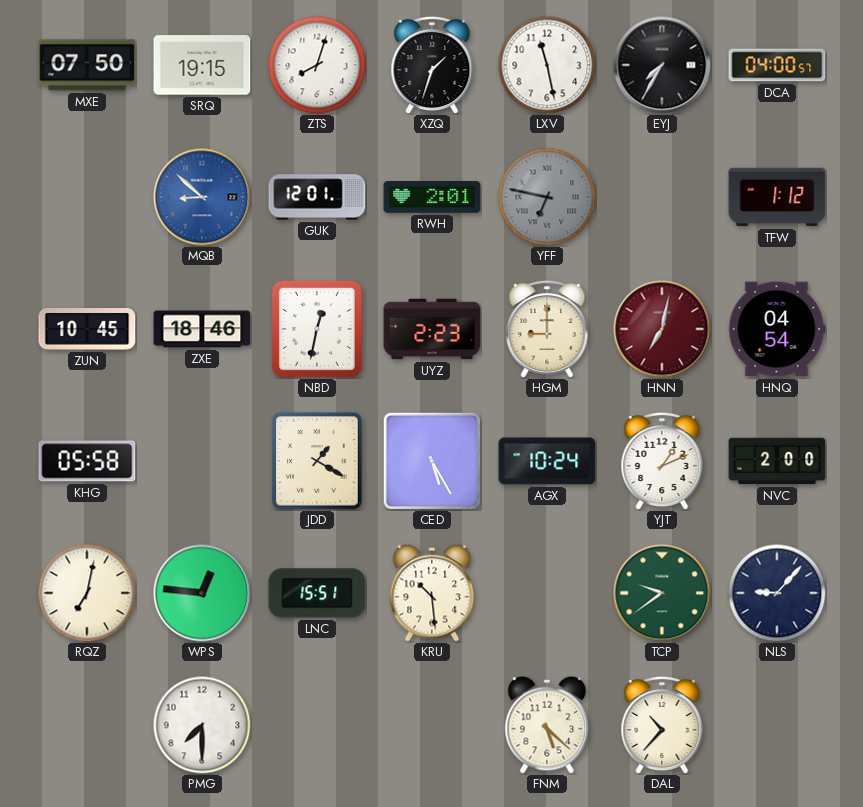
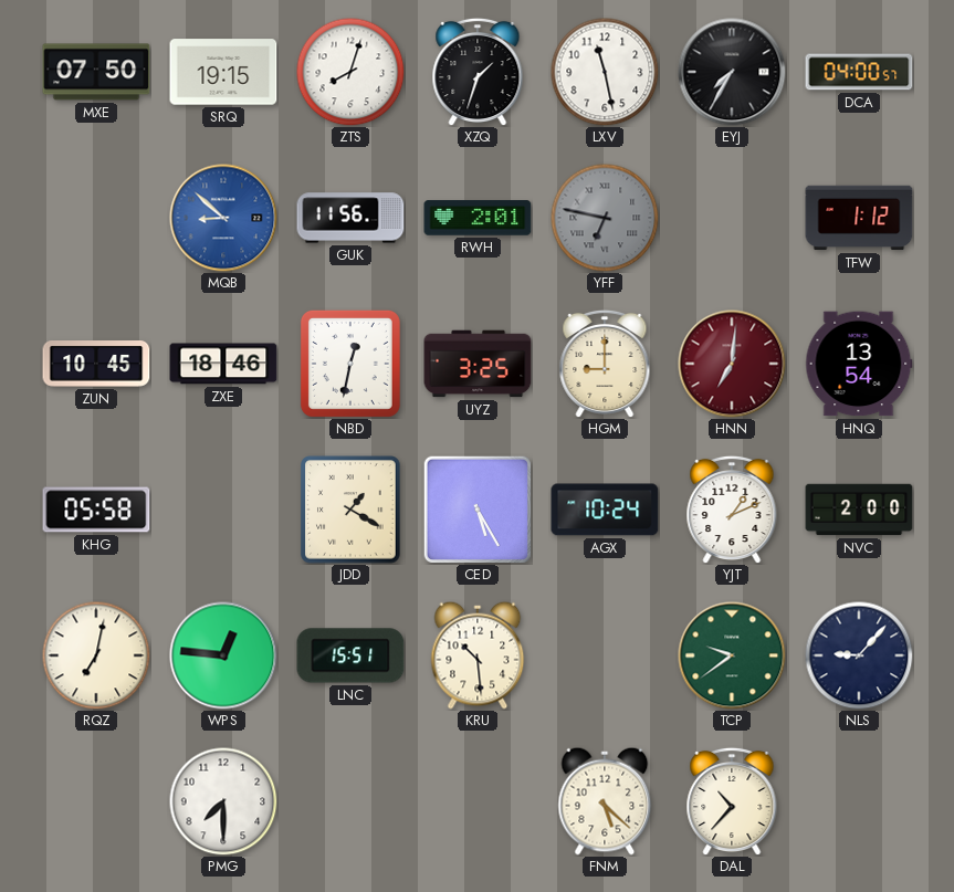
GUK: 12:01 -> 11:56
UYZ: 2:23 -> 3:25
HNN: 7:02 -> 7:01
HNQ: 04:54 -> 13:54
